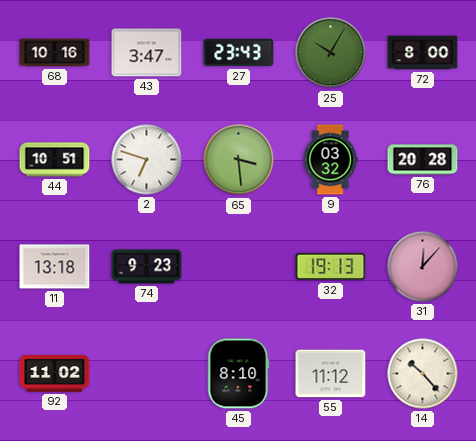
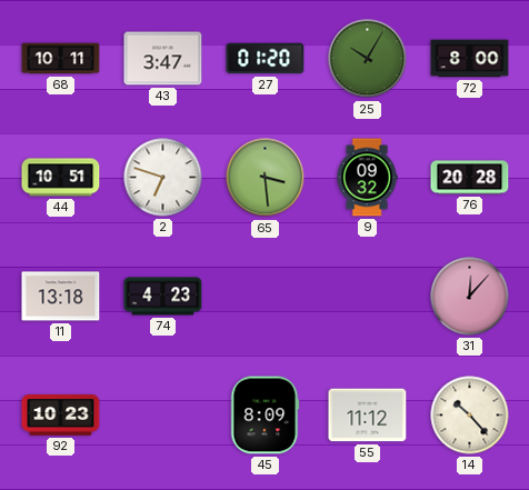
68: 10:16 -> 10:11
27: 23:43 -> 01:20
9: 03:32 -> 09:32
74: 9:23 -> 4:23
32: 19:13 -> none
92: 11:02 -> 10:23
45: 8:10 -> 8:09
